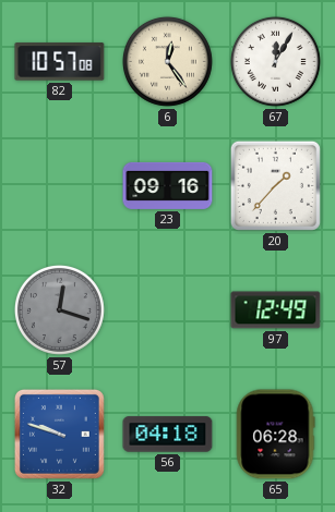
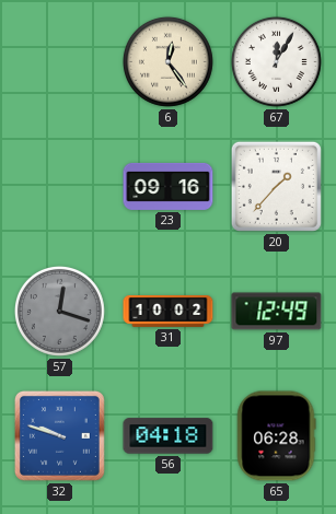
82: 10:57 -> none
31: none -> 10:02
